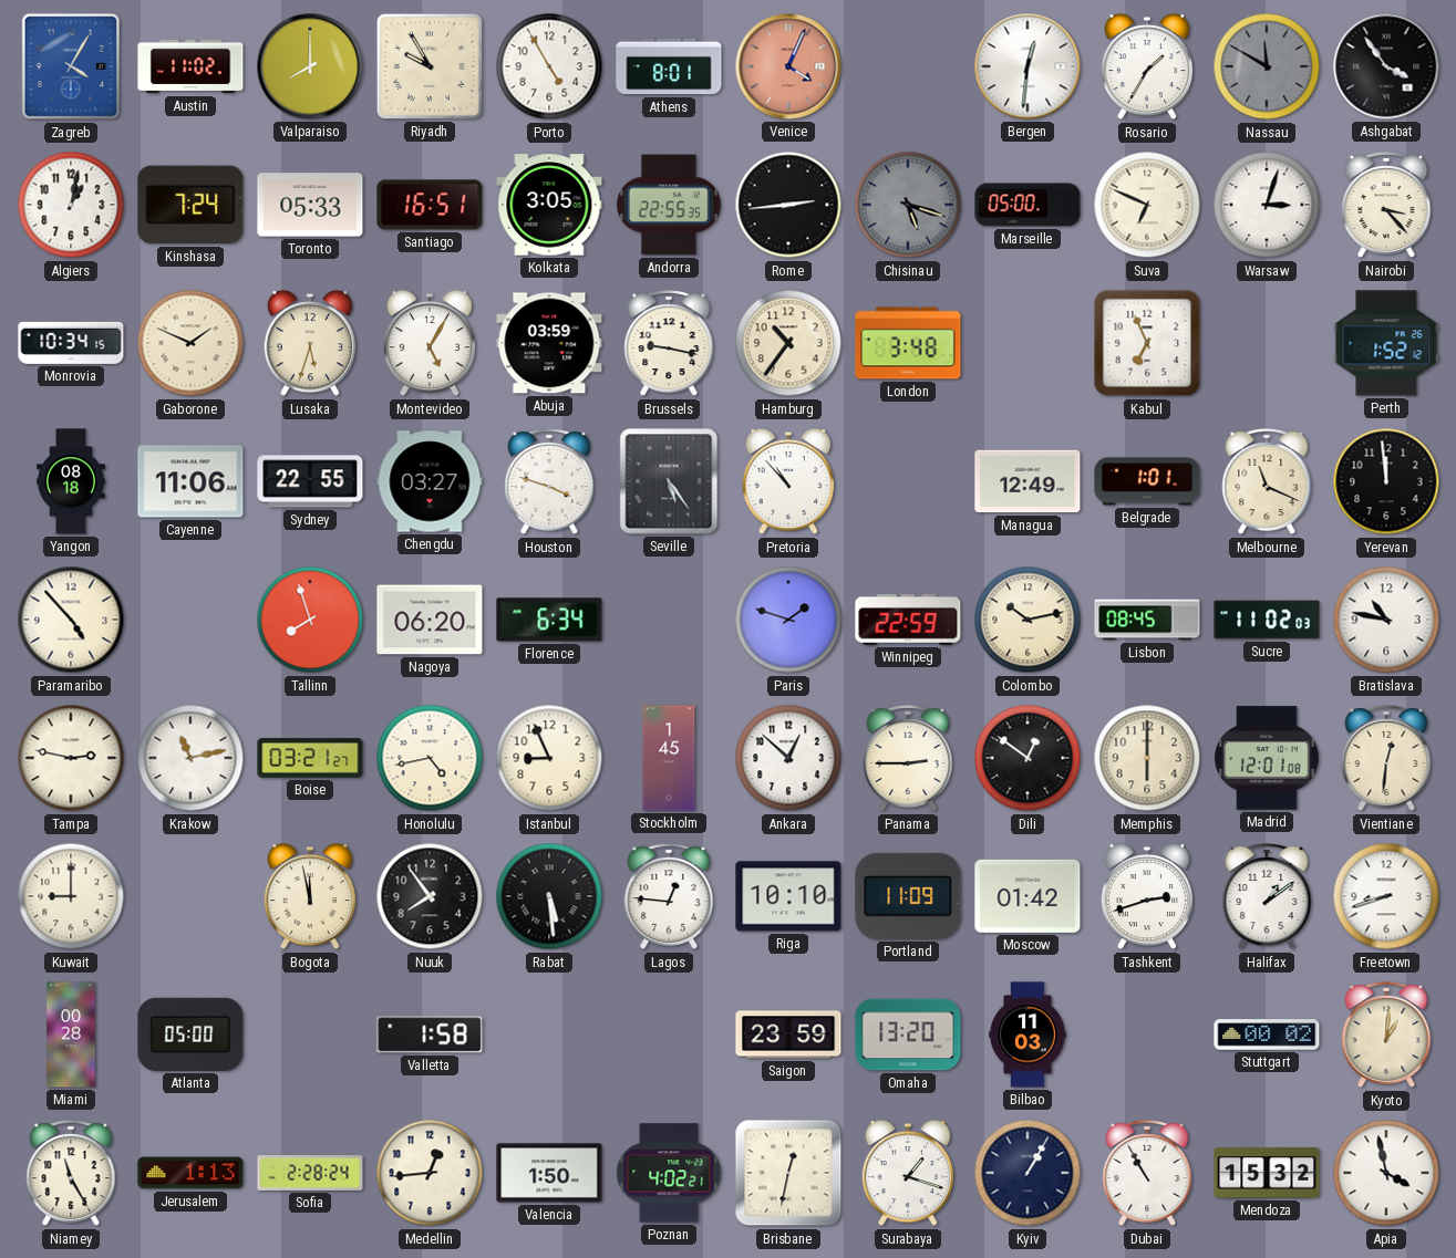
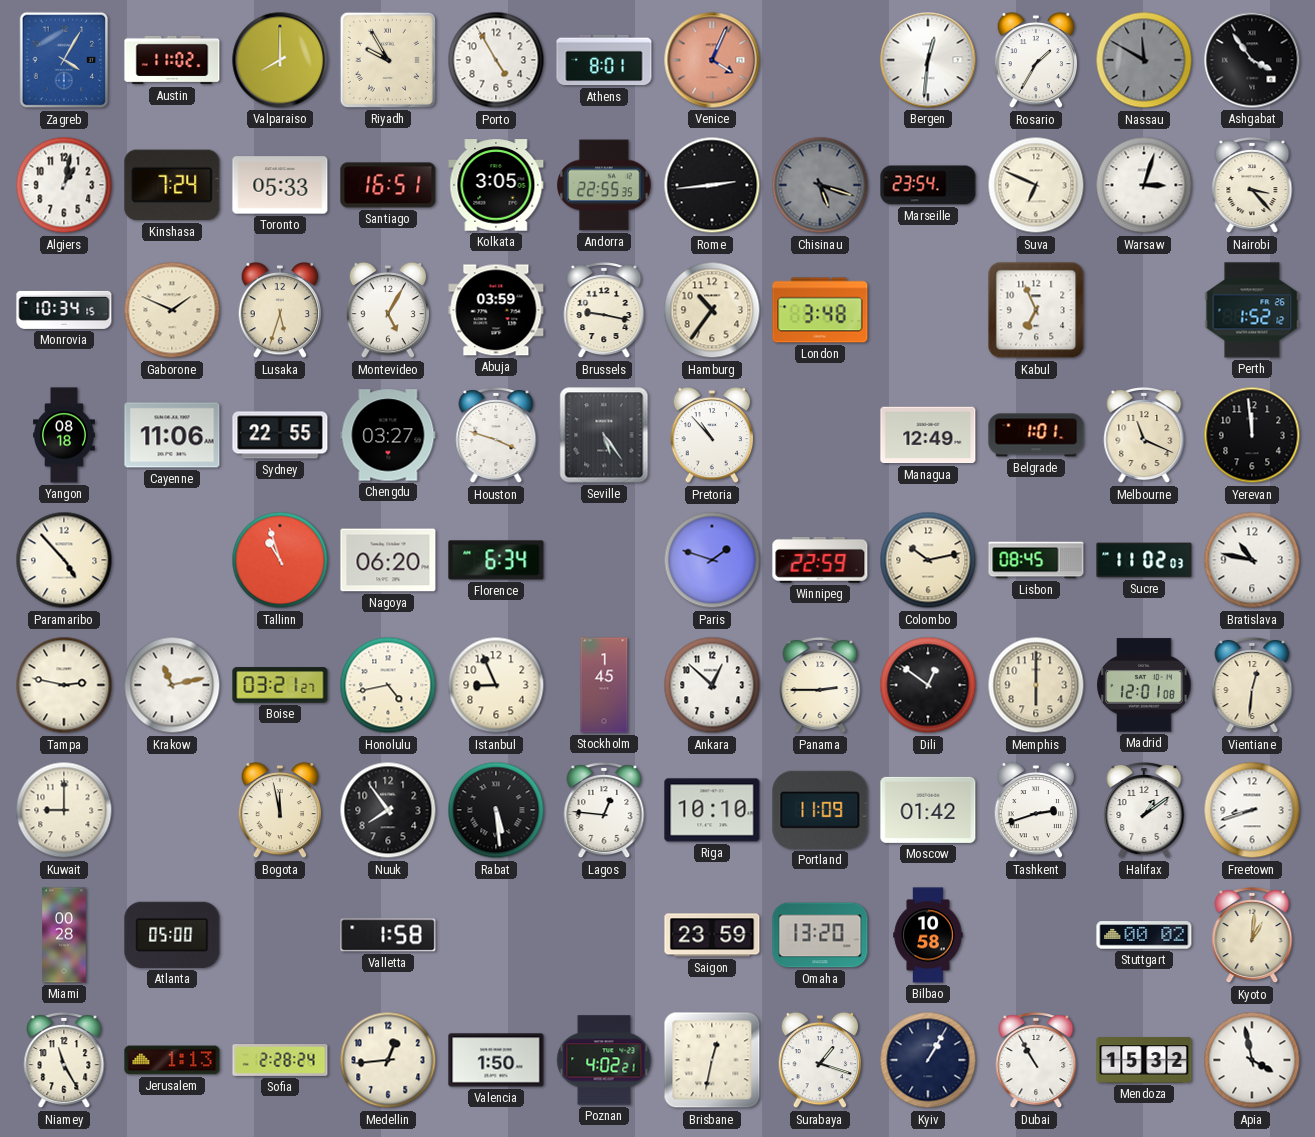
Marseille: 05:00 -> 23:54
Tallinn: 7:57 -> 10:57
Bilbao: 11:03 -> 10:58
